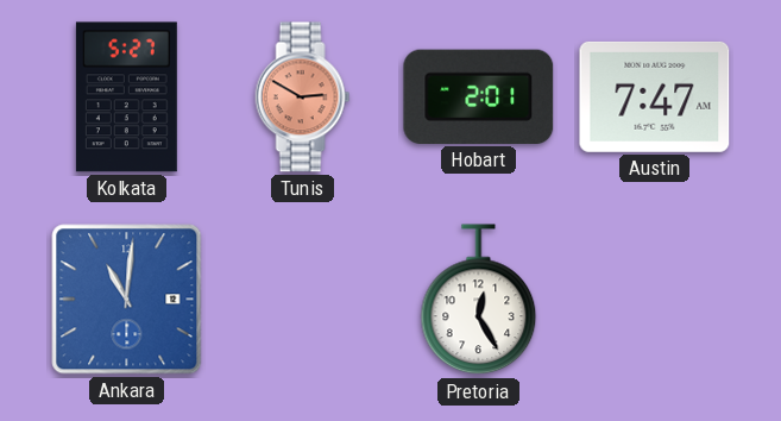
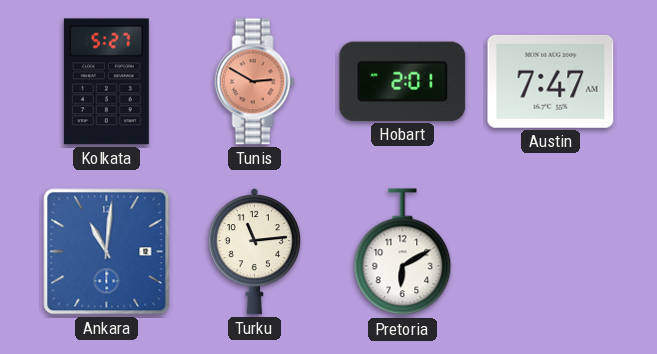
Turku: none -> 11:14
Pretoria: 12:25 -> 6:10
